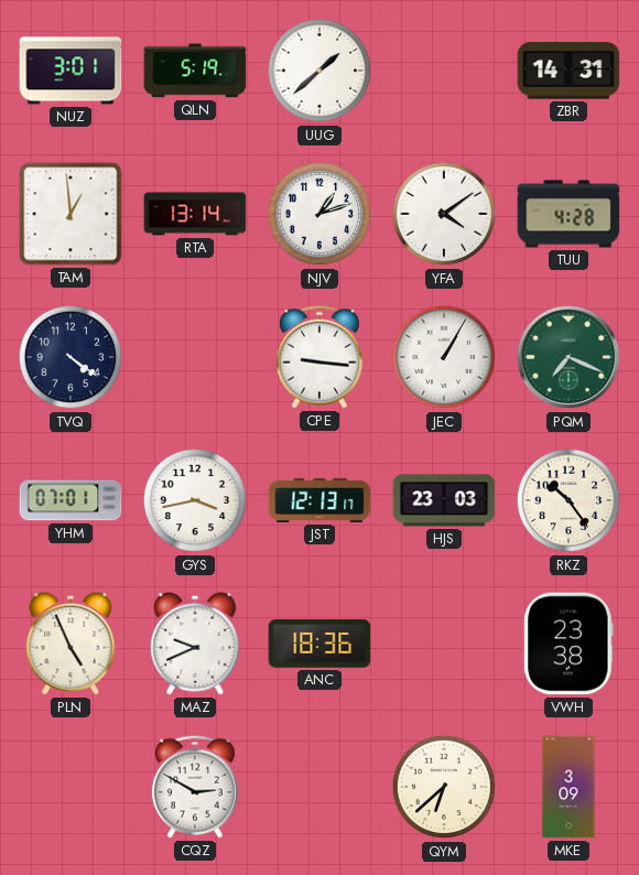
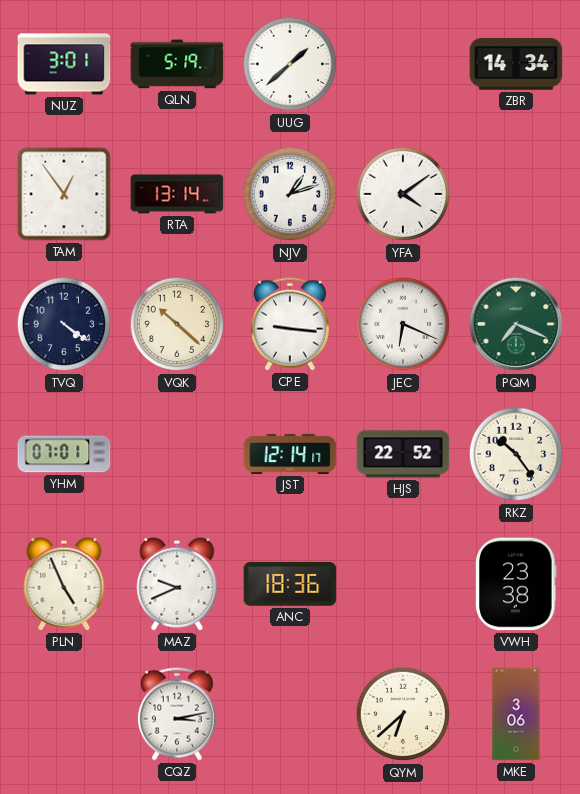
ZBR: 14:31 -> 14:34
TAM: 12:59 -> 12:54
TUU: 4:28 -> none
VQK: none -> 10:22
JEC: 1:05 -> 6:19
GYS: 3:43 -> none
JST: 12:13 -> 12:14
HJS: 23:03 -> 22:52
CQZ: 2:50 -> 3:13
MKE: 3:09 -> 3:06
